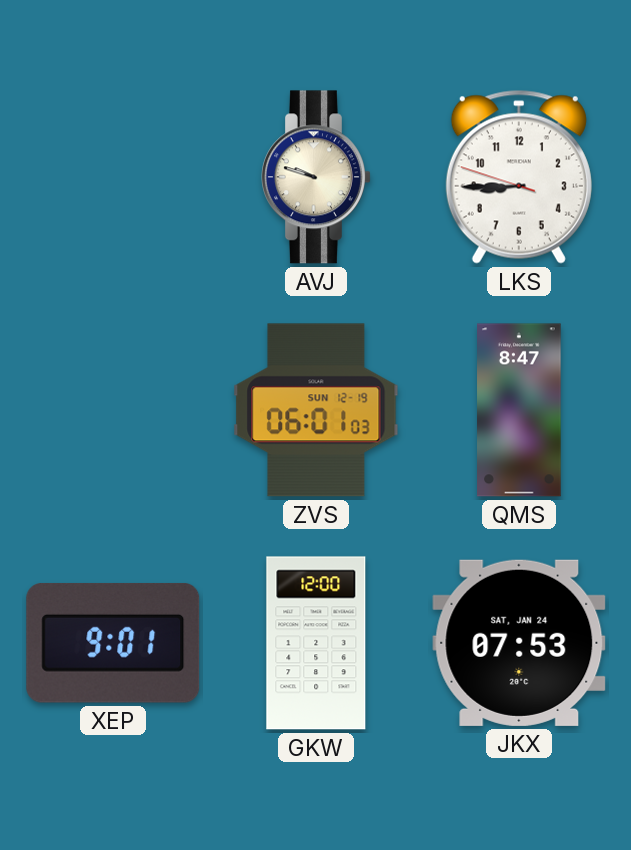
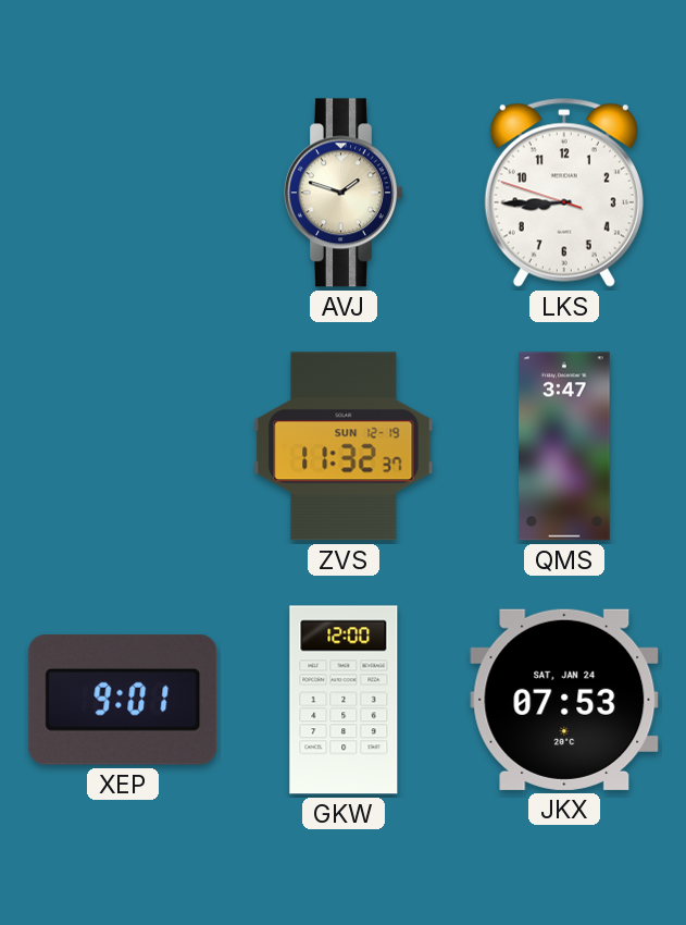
AVJ: 9:48 -> 1:48
ZVS: 06:01 -> 11:32
QMS: 8:47 -> 3:47
